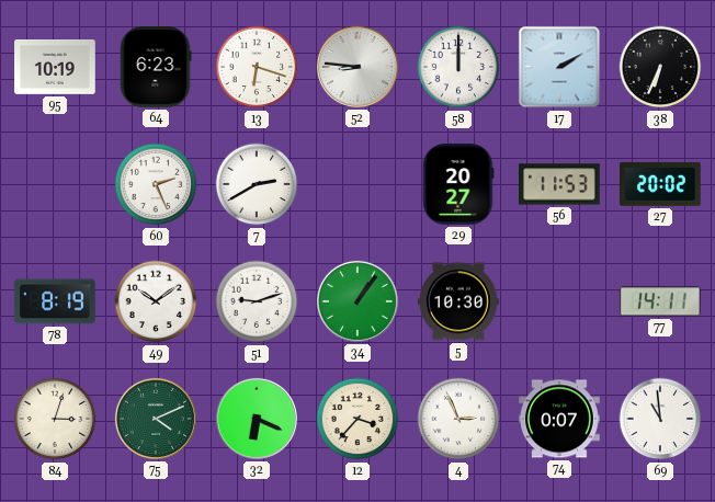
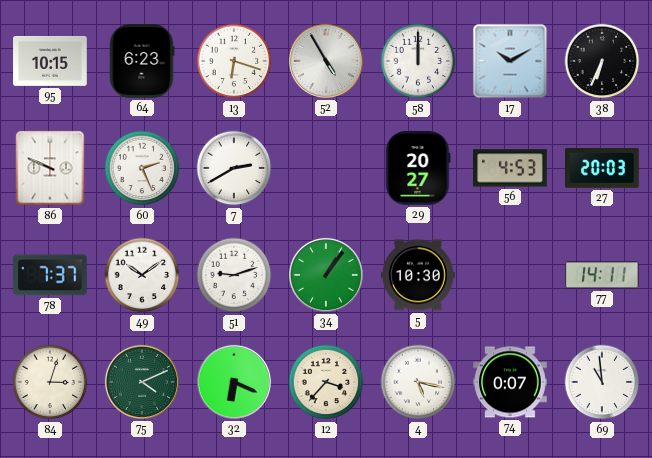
95: 10:19 -> 10:15
52: 8:46 -> 4:55
17: 2:10 -> 10:10
86: none -> 9:49
56: 11:53 -> 4:53
27: 20:02 -> 20:03
78: 8:19 -> 7:37
4: 2:56 -> 5:17
